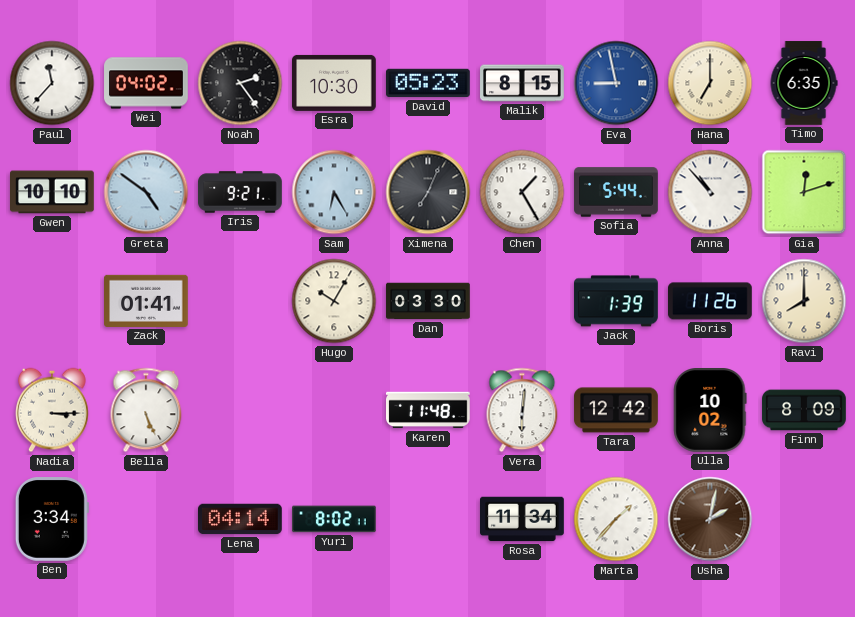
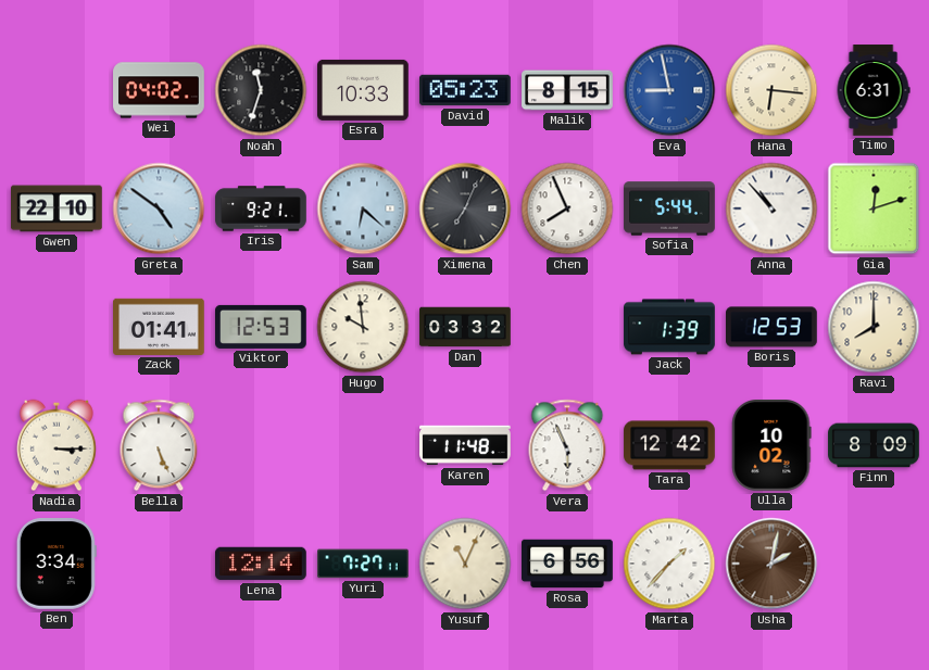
Paul: 11:37 -> none
Noah: 2:24 -> 11:33
Esra: 10:30 -> 10:33
Hana: 7:00 -> 6:16
Timo: 6:35 -> 6:31
Gwen: 10:10 -> 22:10
Sam: 6:25 -> 6:22
Chen: 1:25 -> 7:56
Viktor: none -> 12:53
Hugo: 10:05 -> 9:59
Dan: 03:30 -> 03:32
Boris: 11:26 -> 12:53
Vera: 6:01 -> 5:56
Lena: 04:14 -> 12:14
Yuri: 8:02 -> 7:27
Yusuf: none -> 11:04
Rosa: 11:34 -> 6:56
